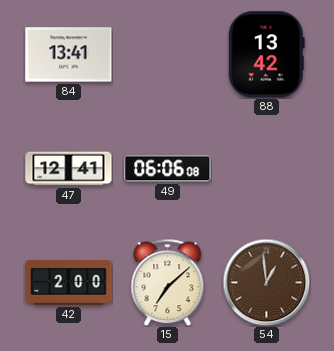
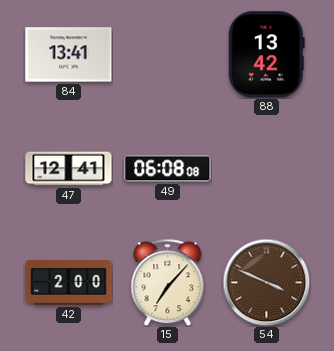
49: 06:06 -> 06:08
15: 7:08 -> 7:07
54: 12:59 -> 3:49
